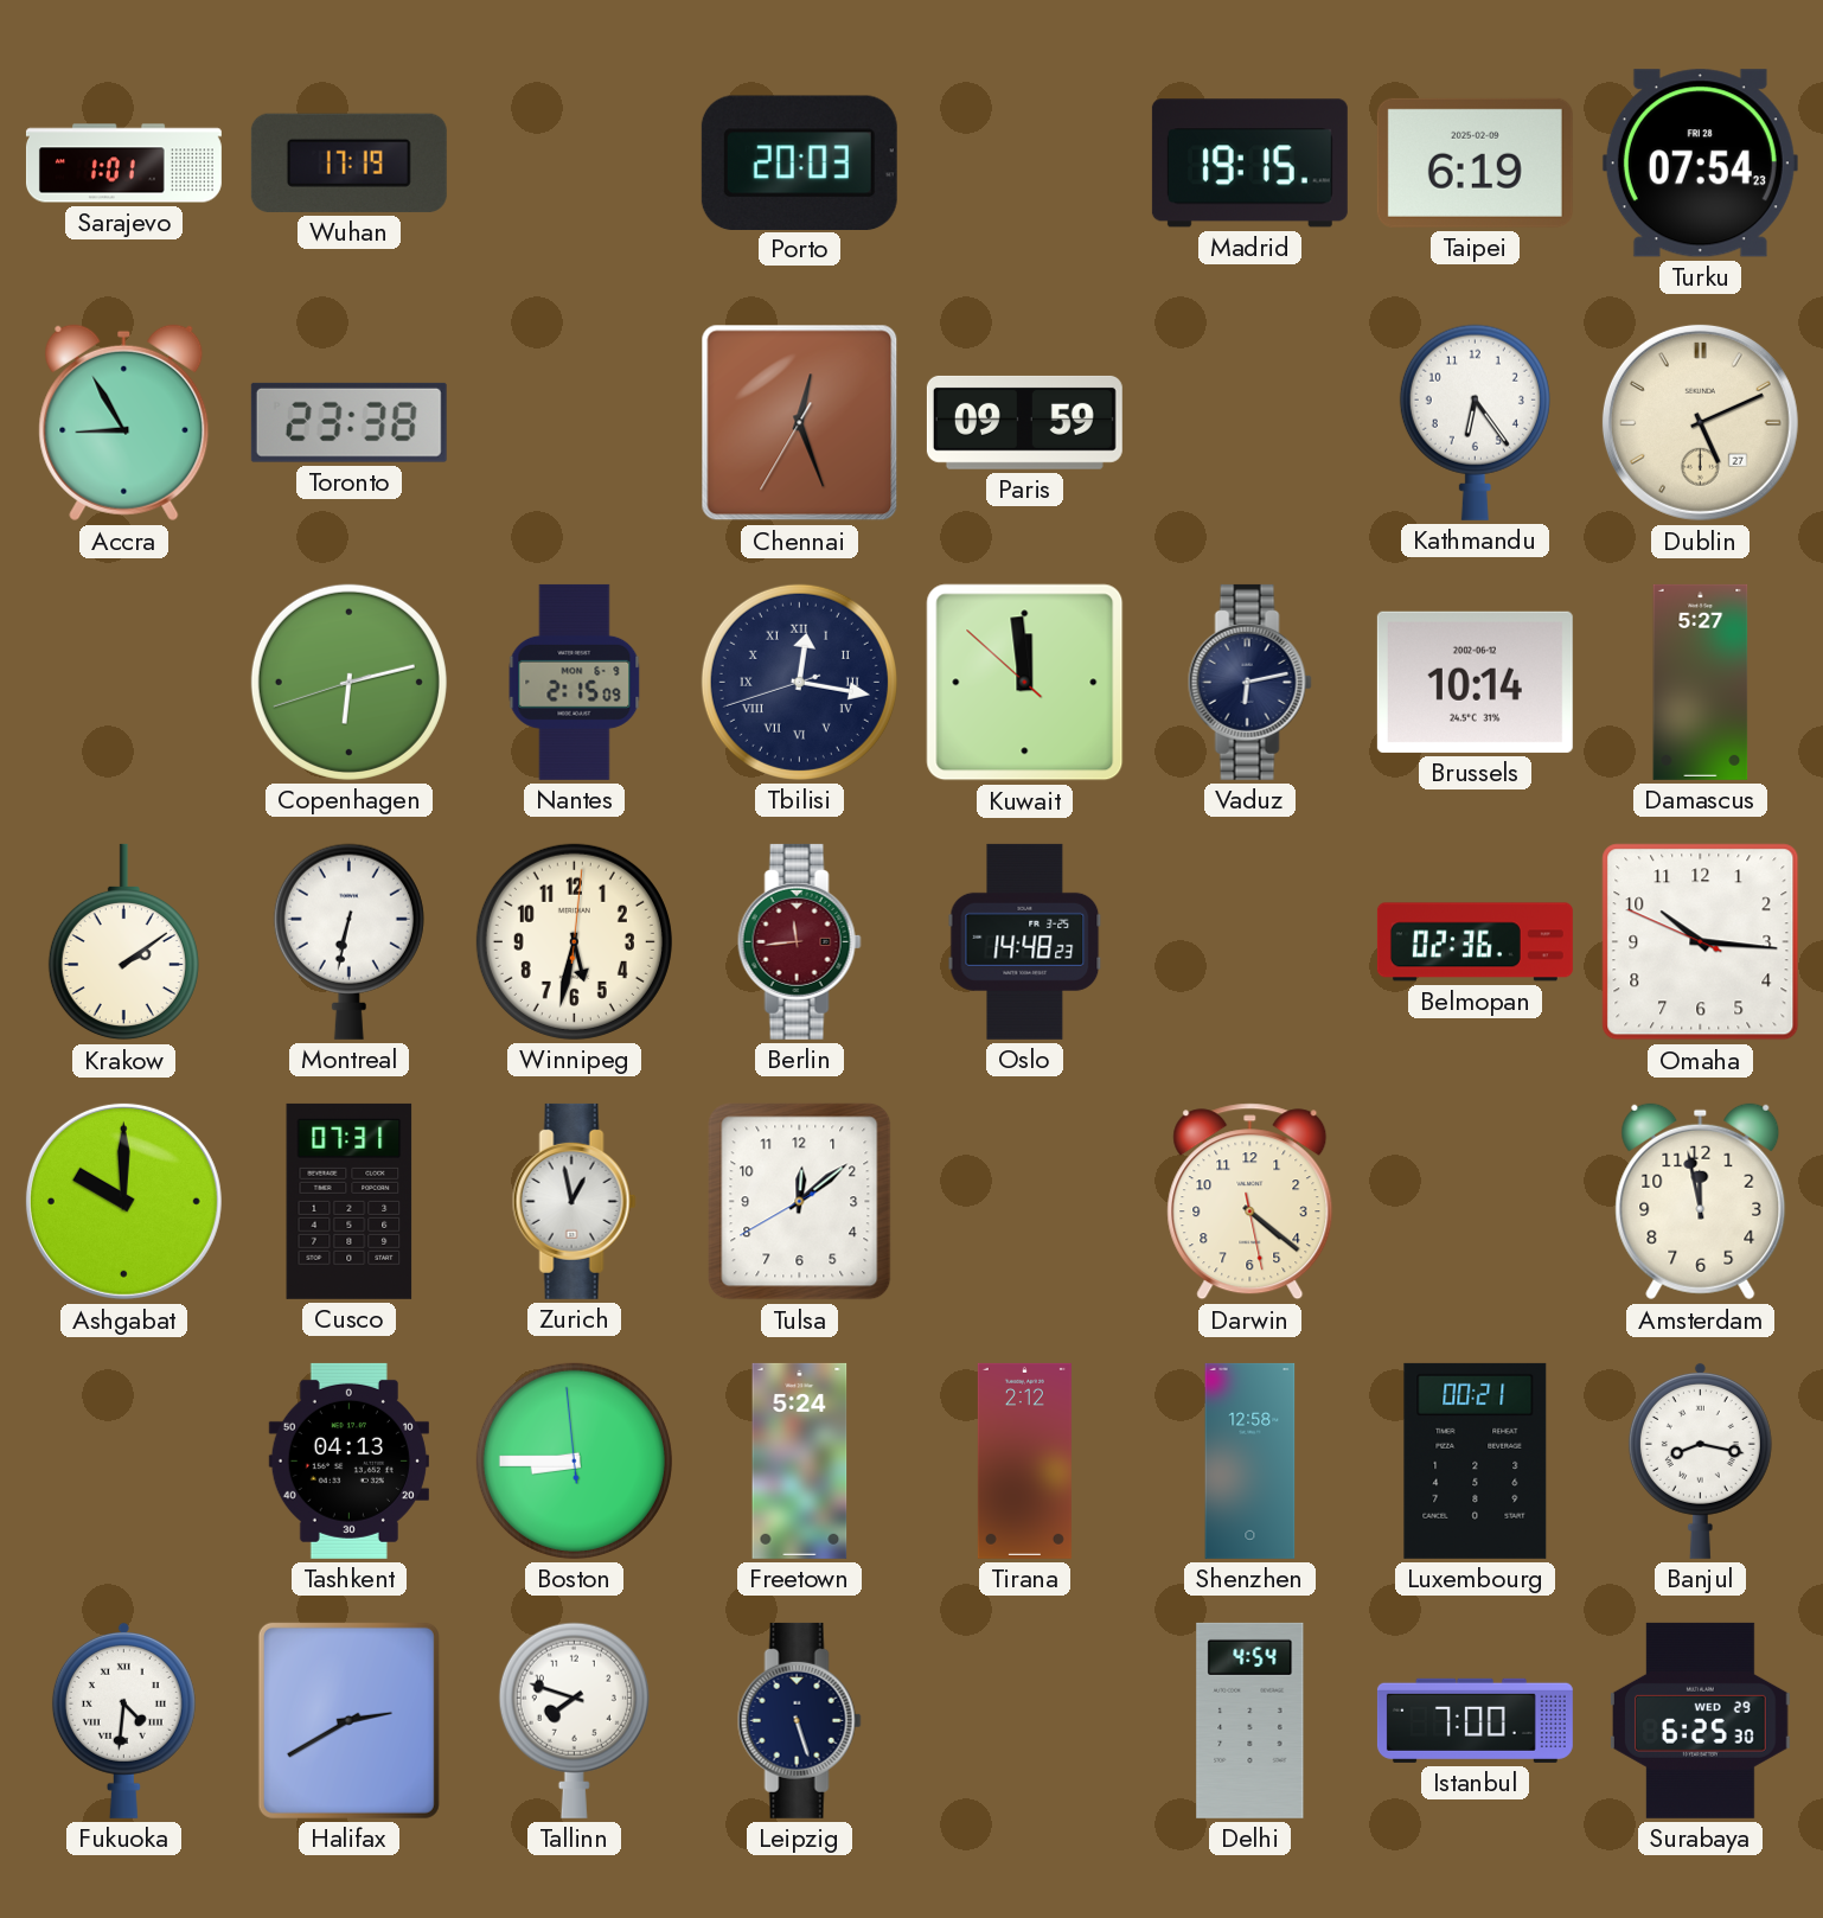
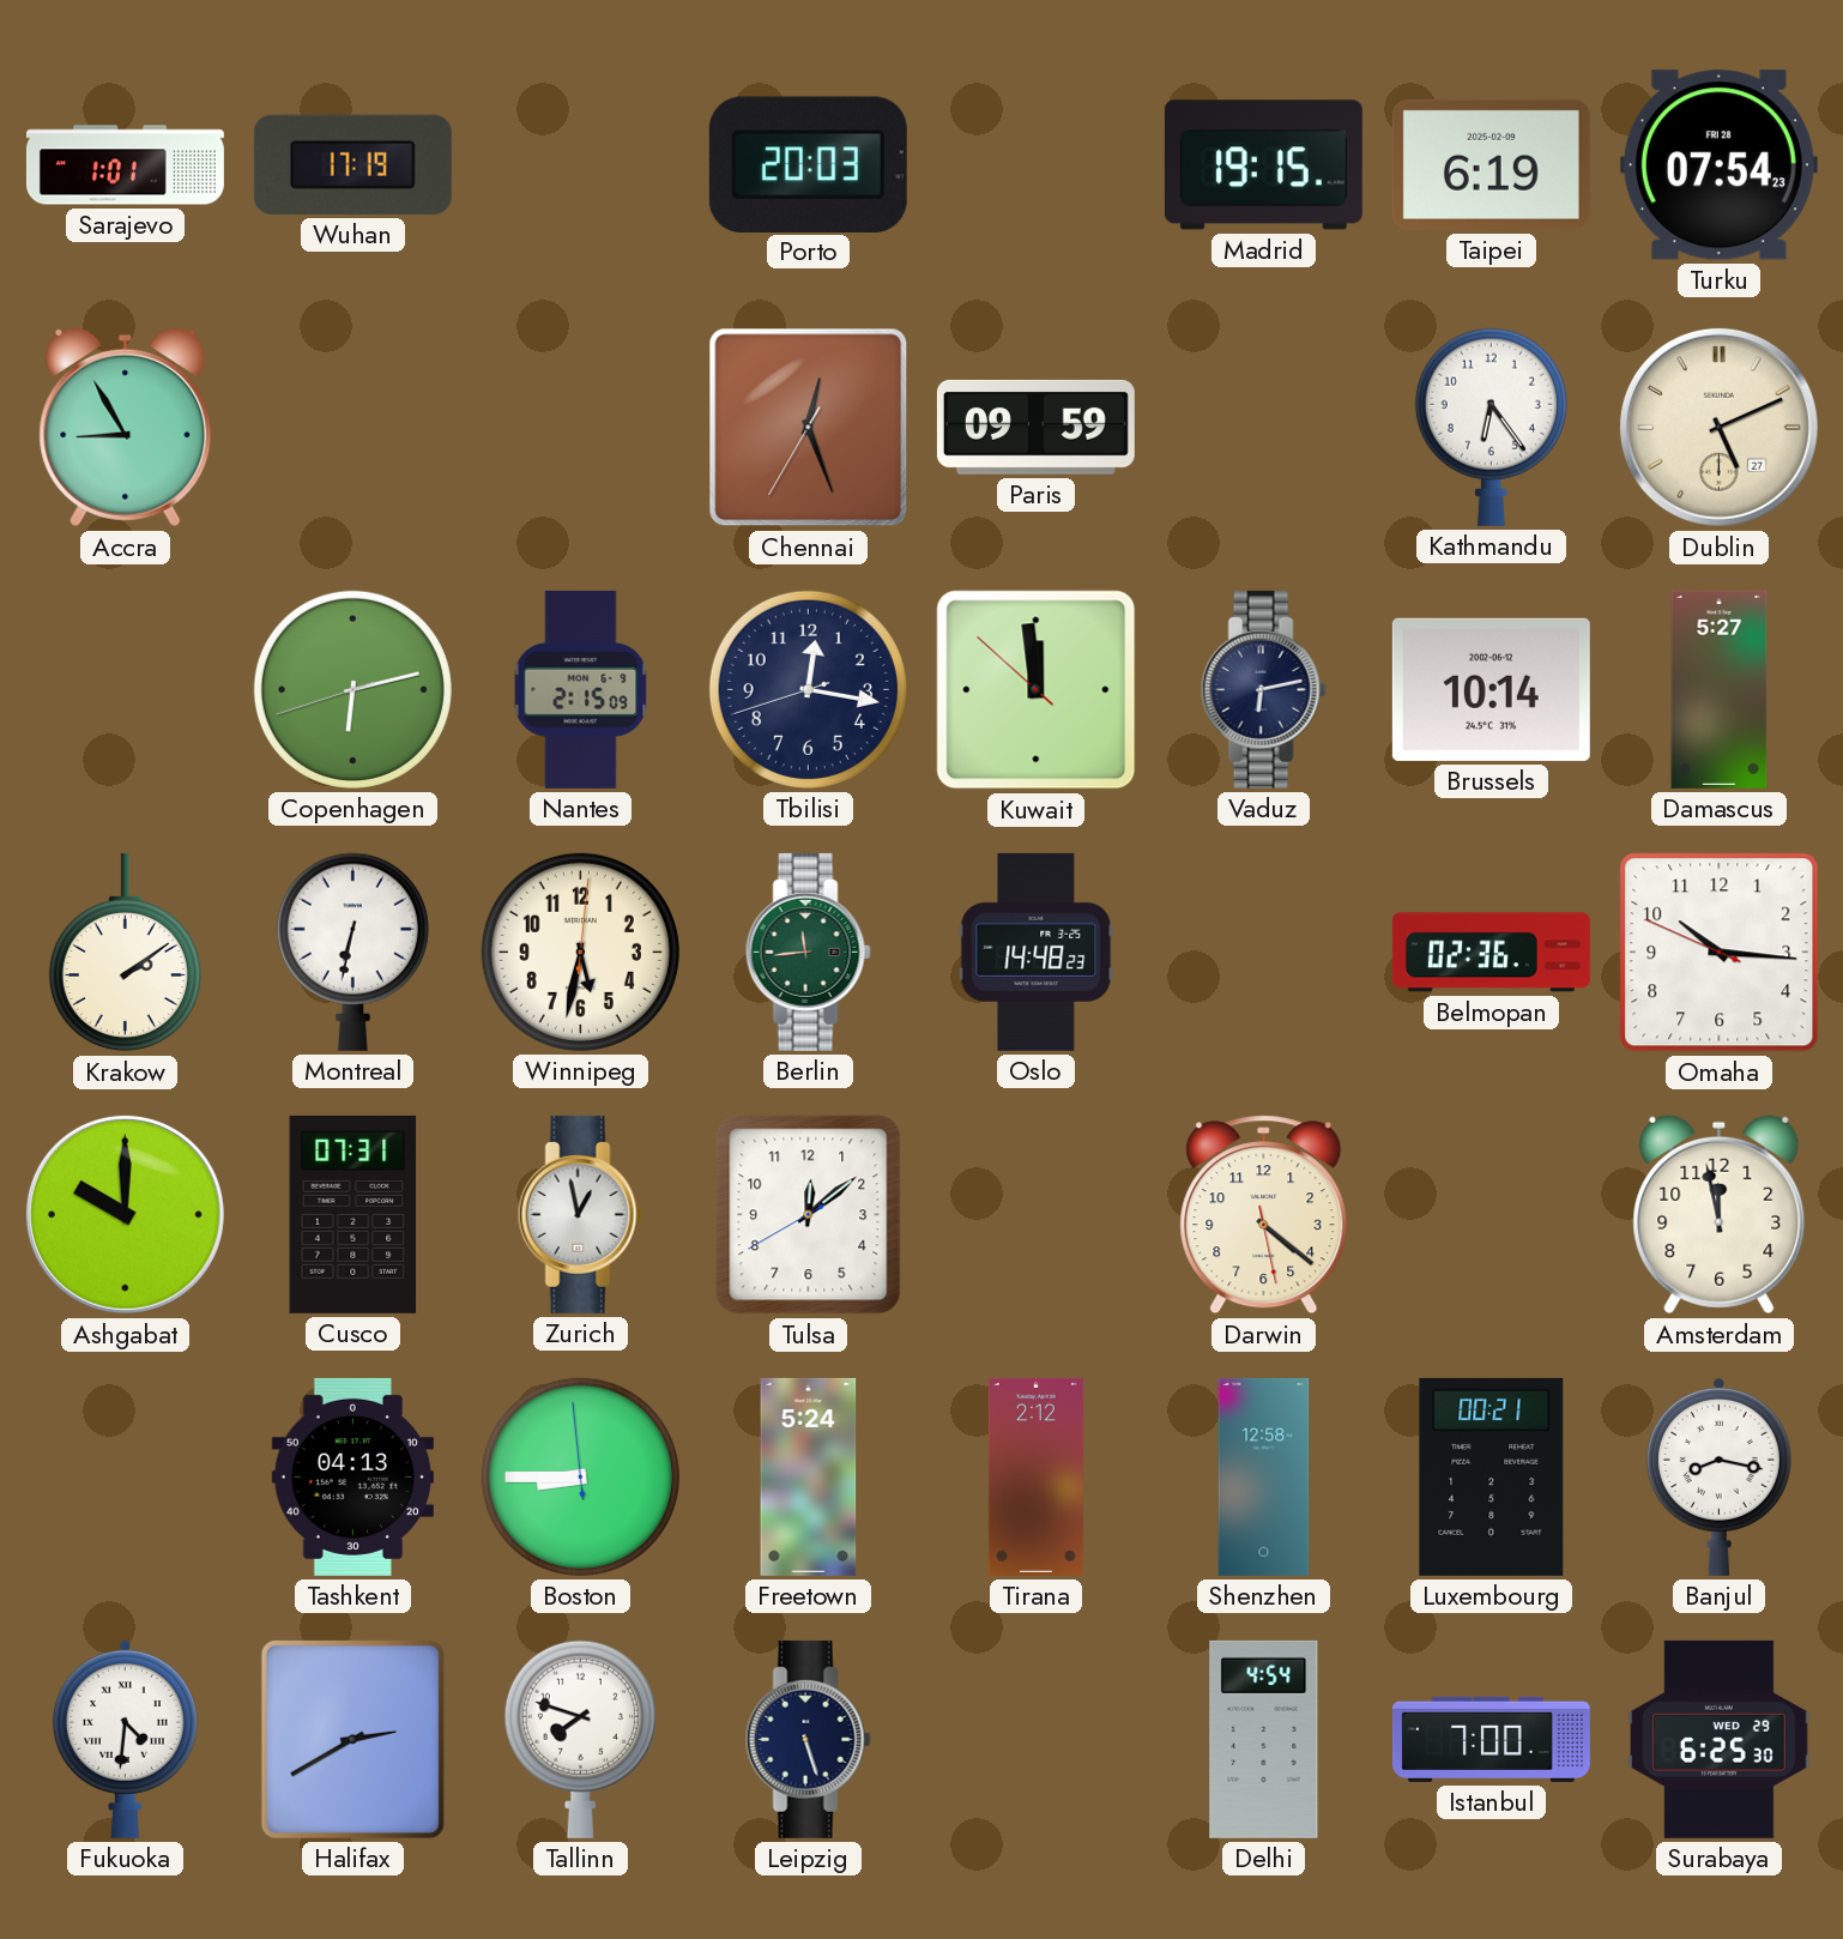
Toronto: 23:38 -> none
Tbilisi numerals: Roman -> Arabic
Berlin dial: burgundy -> green
